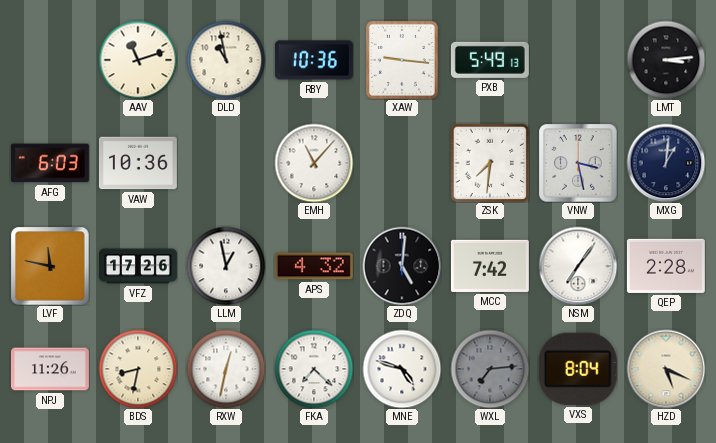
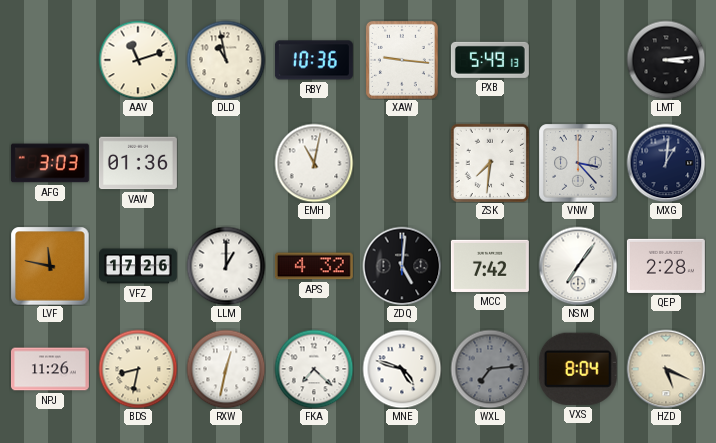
AFG: 6:03 -> 3:03
VAW: 10:36 -> 01:36
EMH: 11:07 -> 11:02
VNW: 3:28 -> 3:23
LLM: 12:58 -> 1:00
